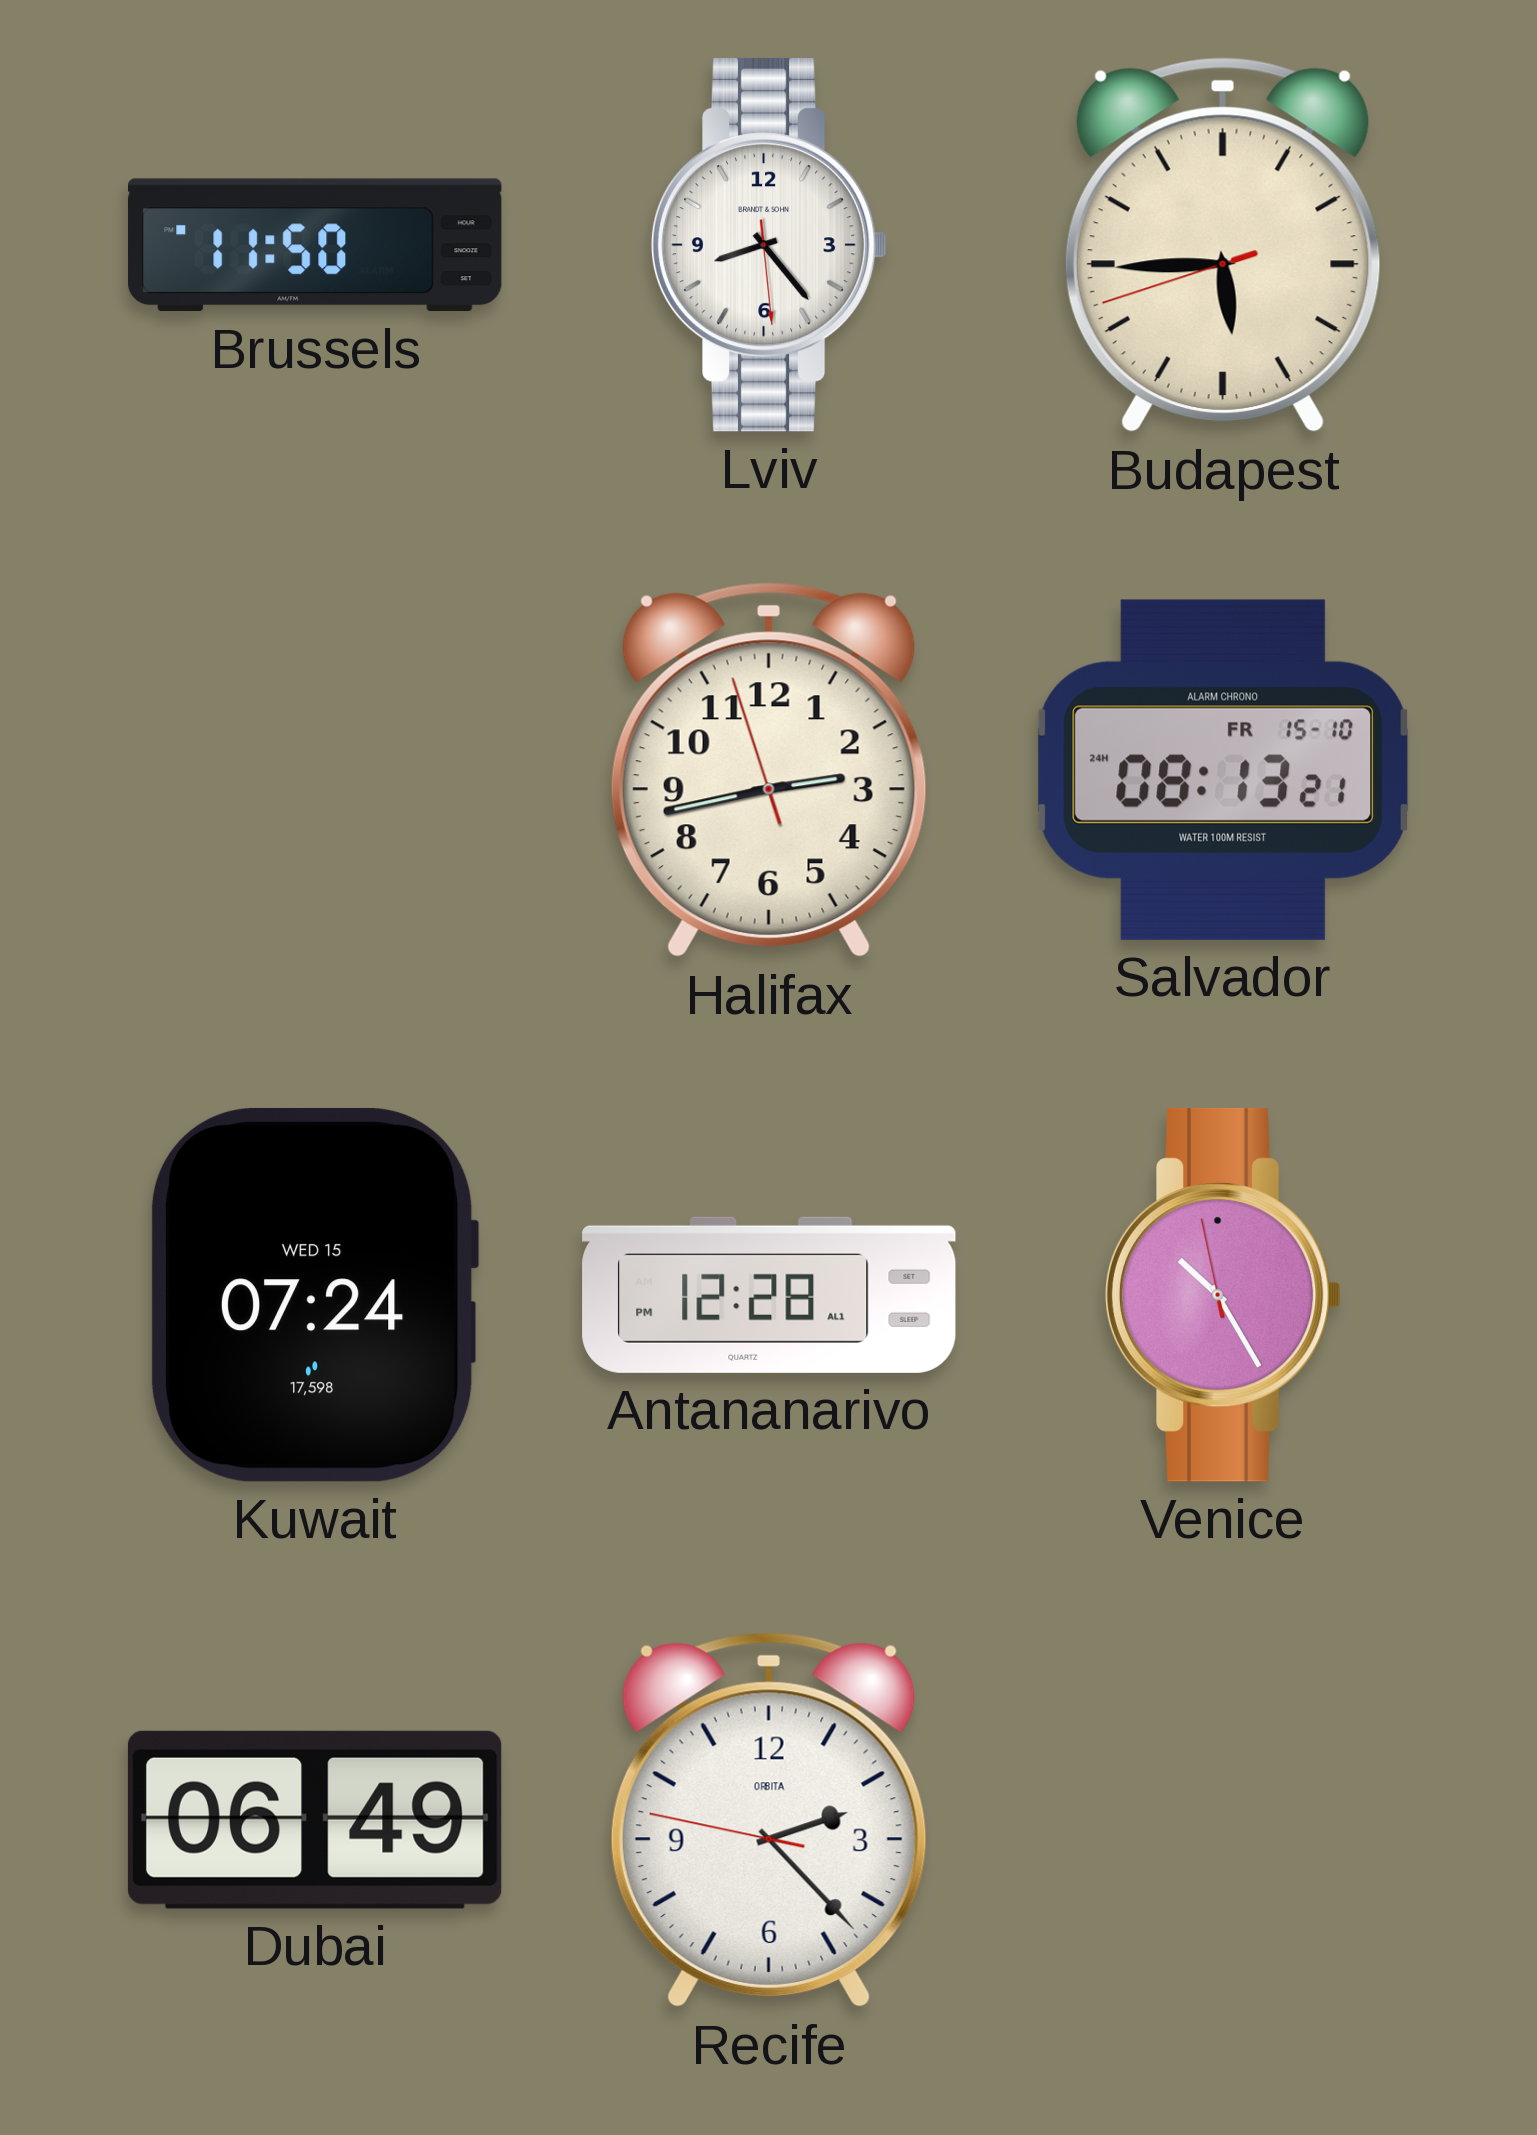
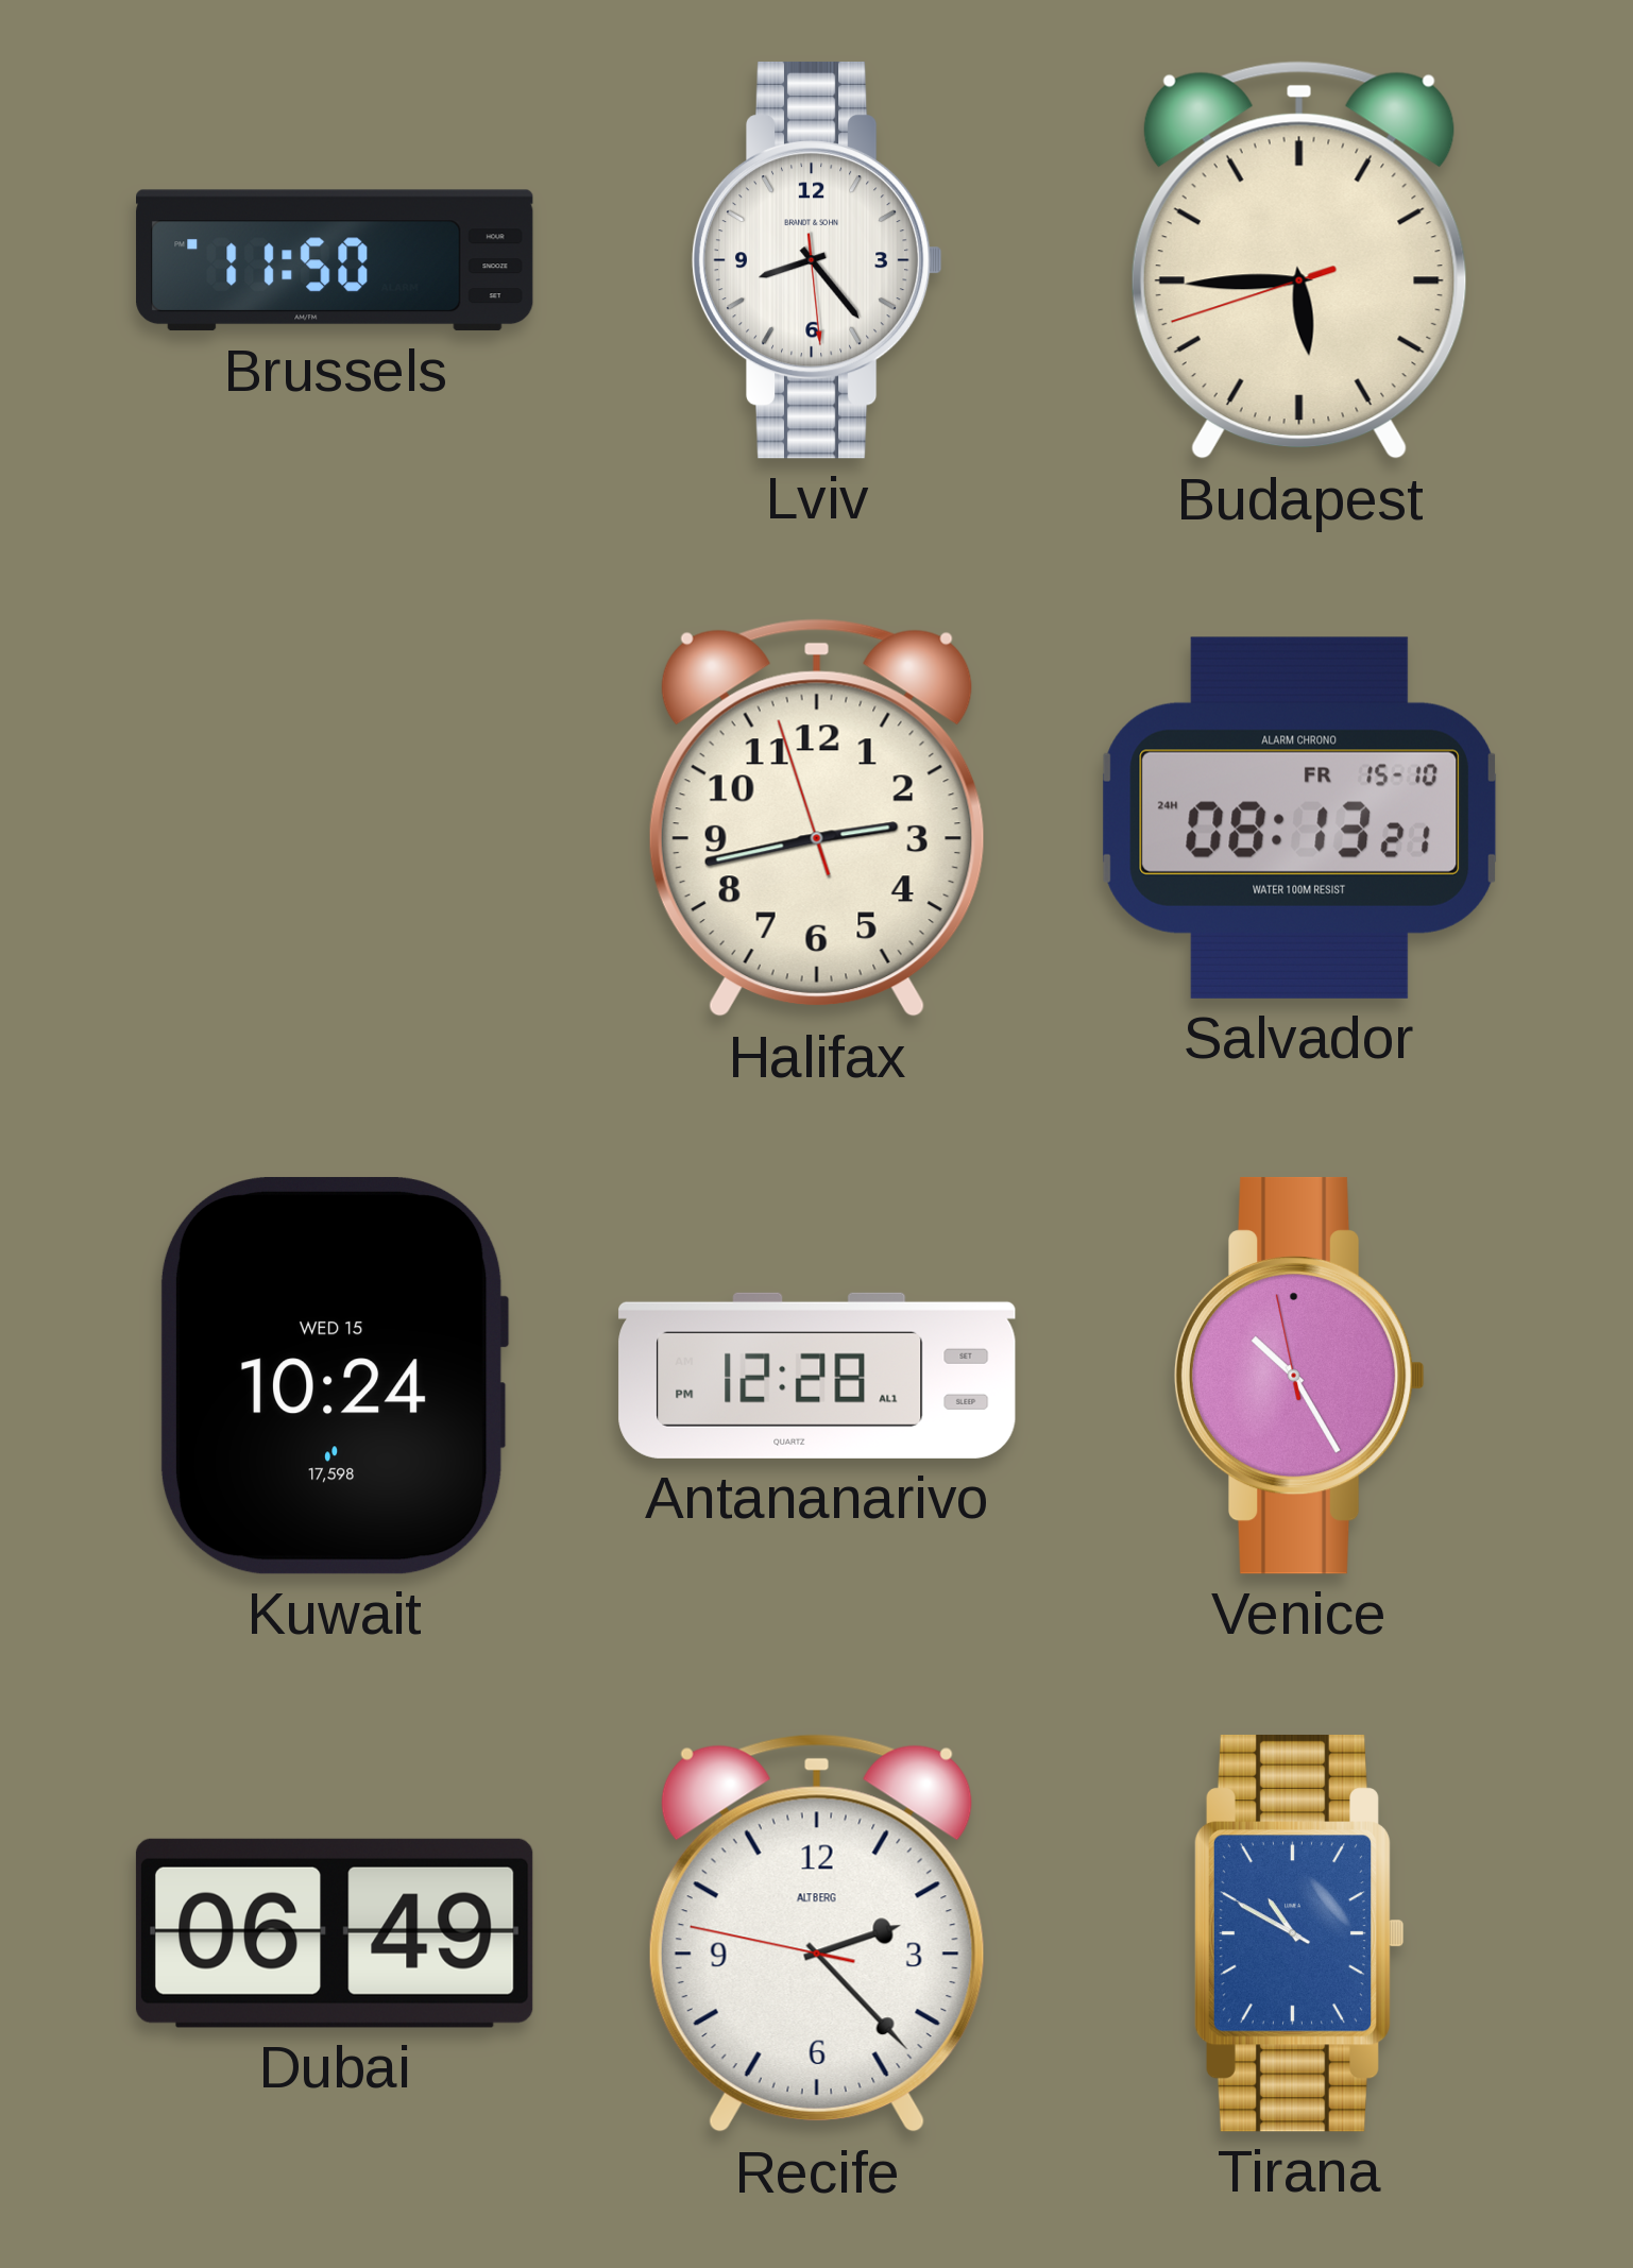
Kuwait: 07:24 -> 10:24
Recife brand: ORBITA -> ALTBERG
Tirana: none -> 10:49
